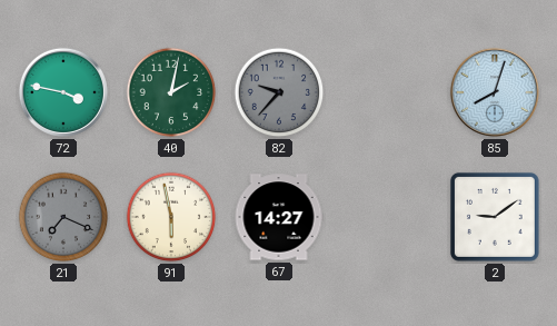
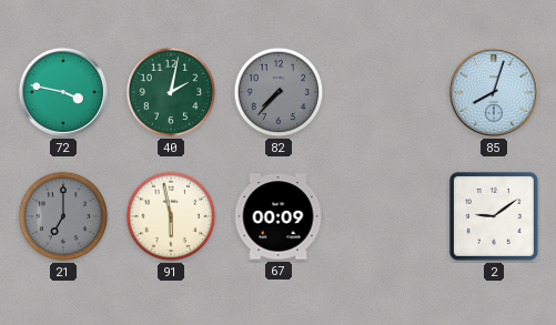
82: 9:37 -> 7:37
21: 7:19 -> 7:00
67: 14:27 -> 00:09
